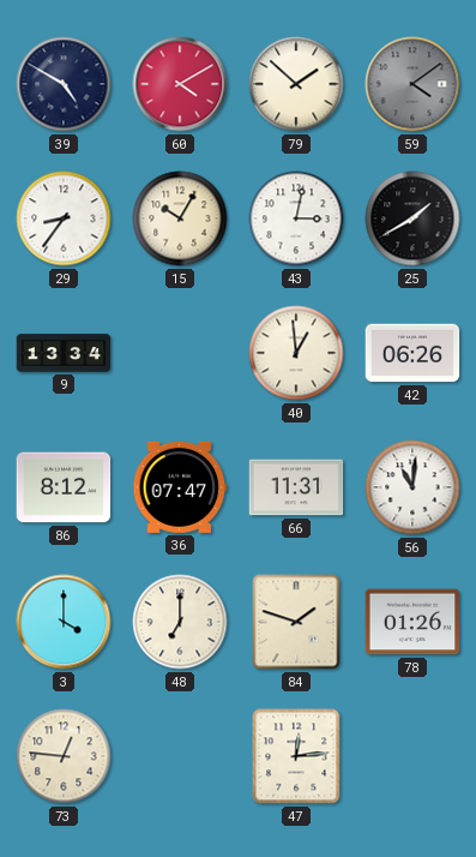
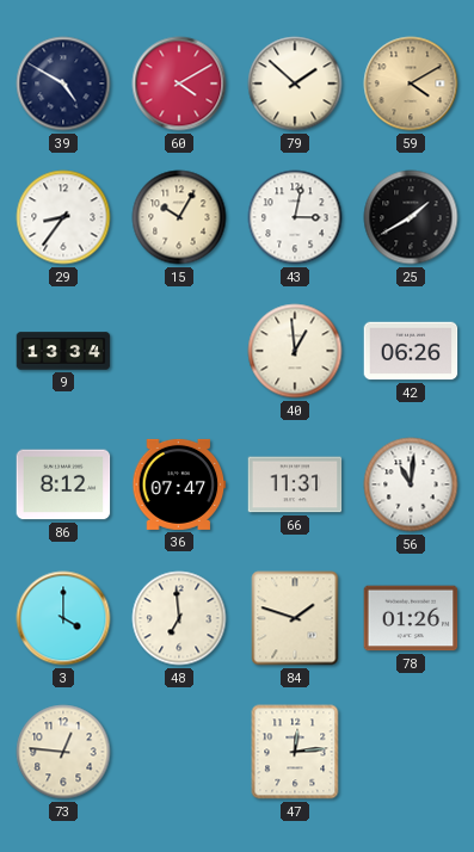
59: 4:09 -> 4:10
59 dial: grey -> champagne
48: 7:00 -> 6:59
